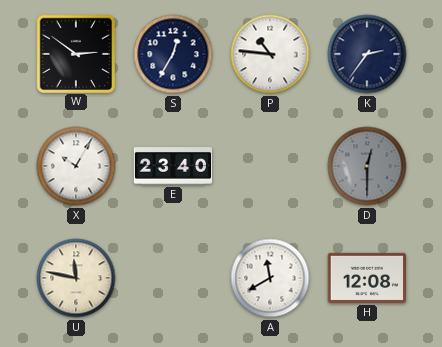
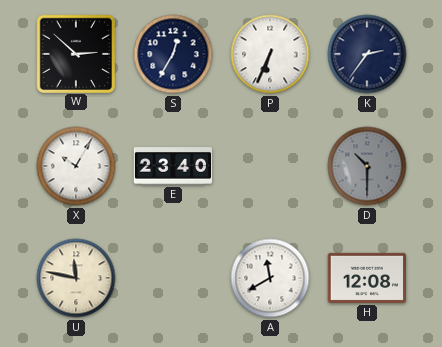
W: 2:51 -> 2:52
P: 10:46 -> 6:34
D: 12:30 -> 10:30
